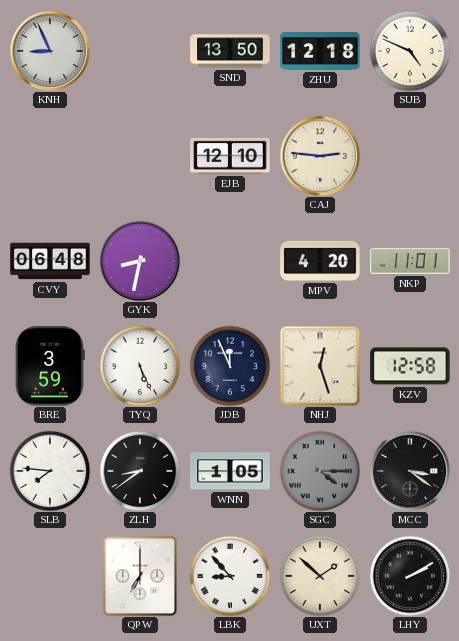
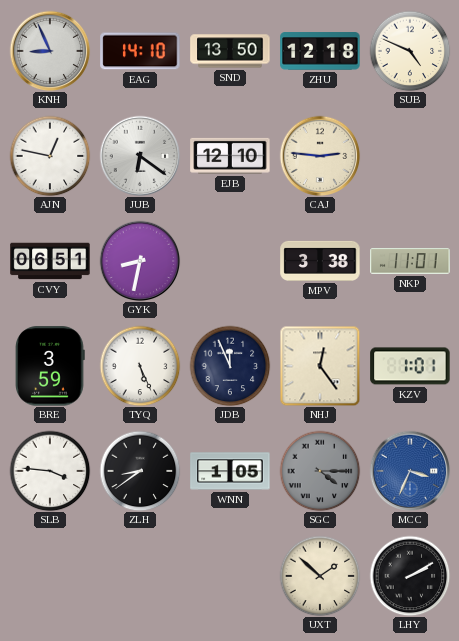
EAG: none -> 14:10
AJN: none -> 12:47
JUB: none -> 6:21
CVY: 06:48 -> 06:51
MPV: 4:20 -> 3:38
NHJ: 12:27 -> 12:24
KZV: 12:58 -> 1:01
SLB: 7:46 -> 3:46
MCC: 3:21 -> 3:34
MCC dial: black -> blue
QPW: 7:00 -> none
LBK: 8:53 -> none
